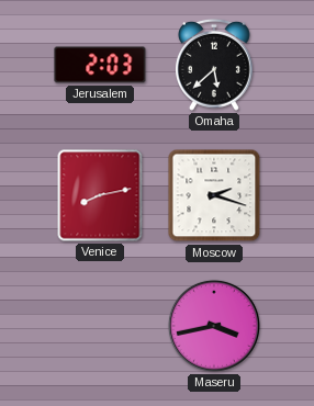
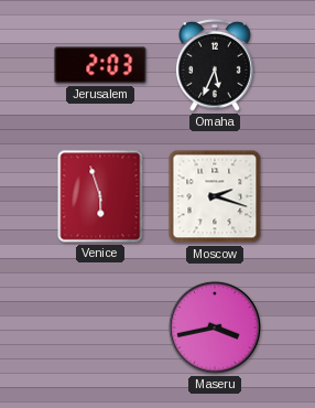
Omaha: 5:38 -> 5:34
Venice: 8:13 -> 5:57
